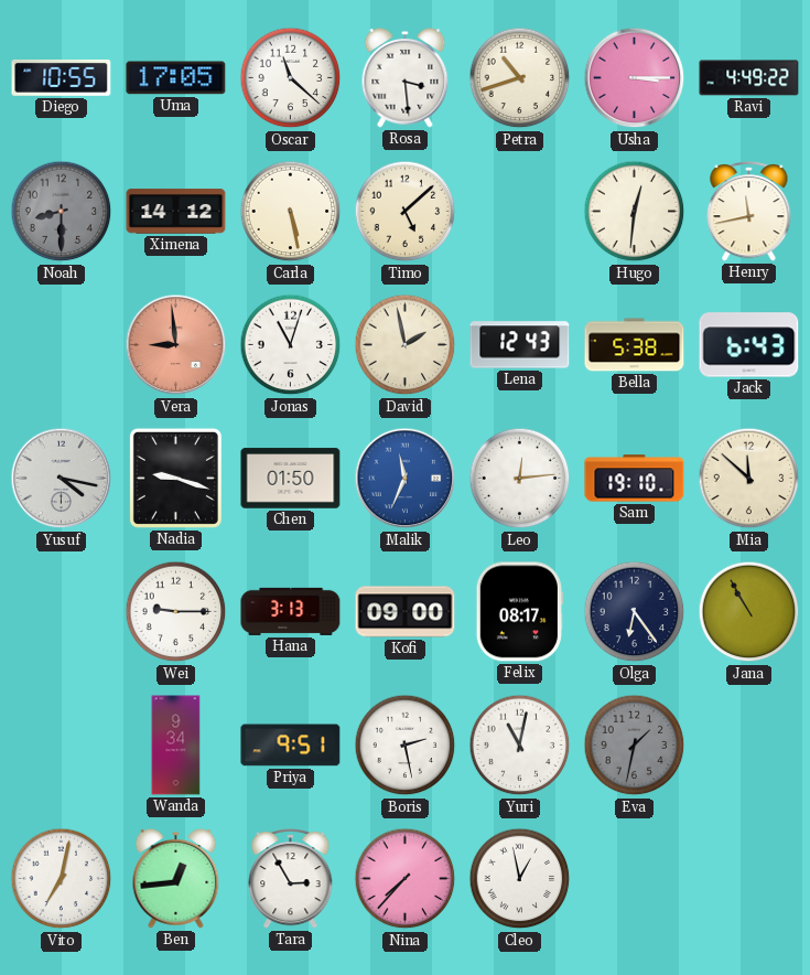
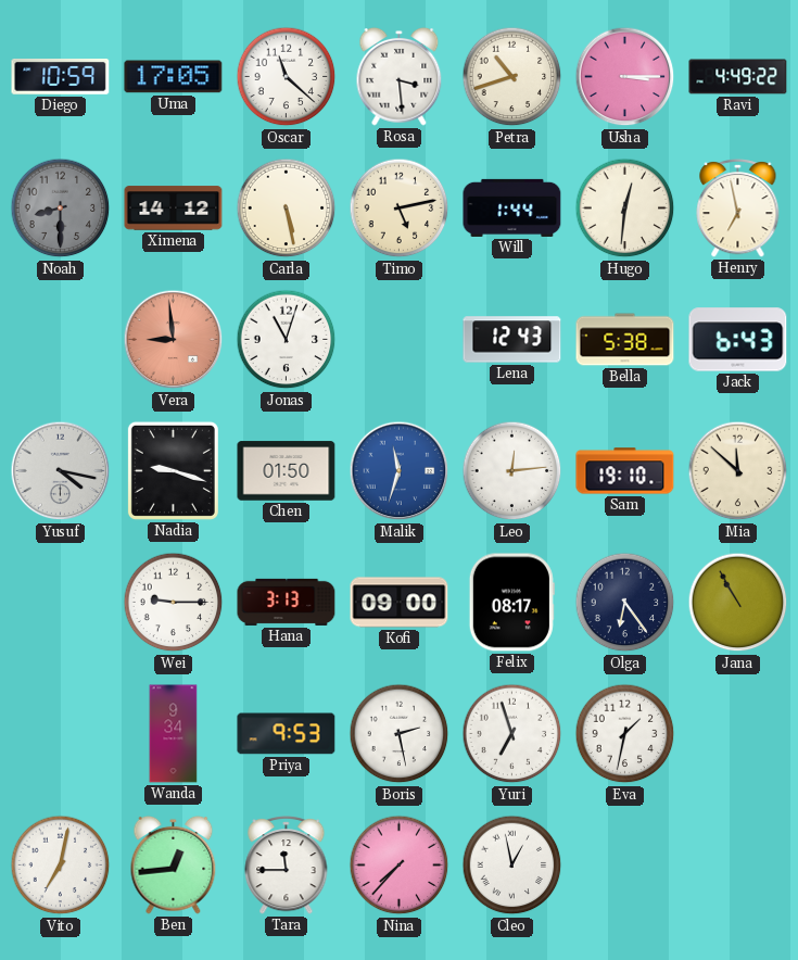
Diego: 10:55 -> 10:59
Timo: 5:08 -> 5:13
Will: none -> 1:44
Henry: 11:43 -> 6:58
David: 1:58 -> none
Malik: 11:34 -> 11:33
Priya: 9:51 -> 9:53
Yuri: 11:02 -> 6:57
Eva dial: grey -> white
Tara: 2:55 -> 11:45
